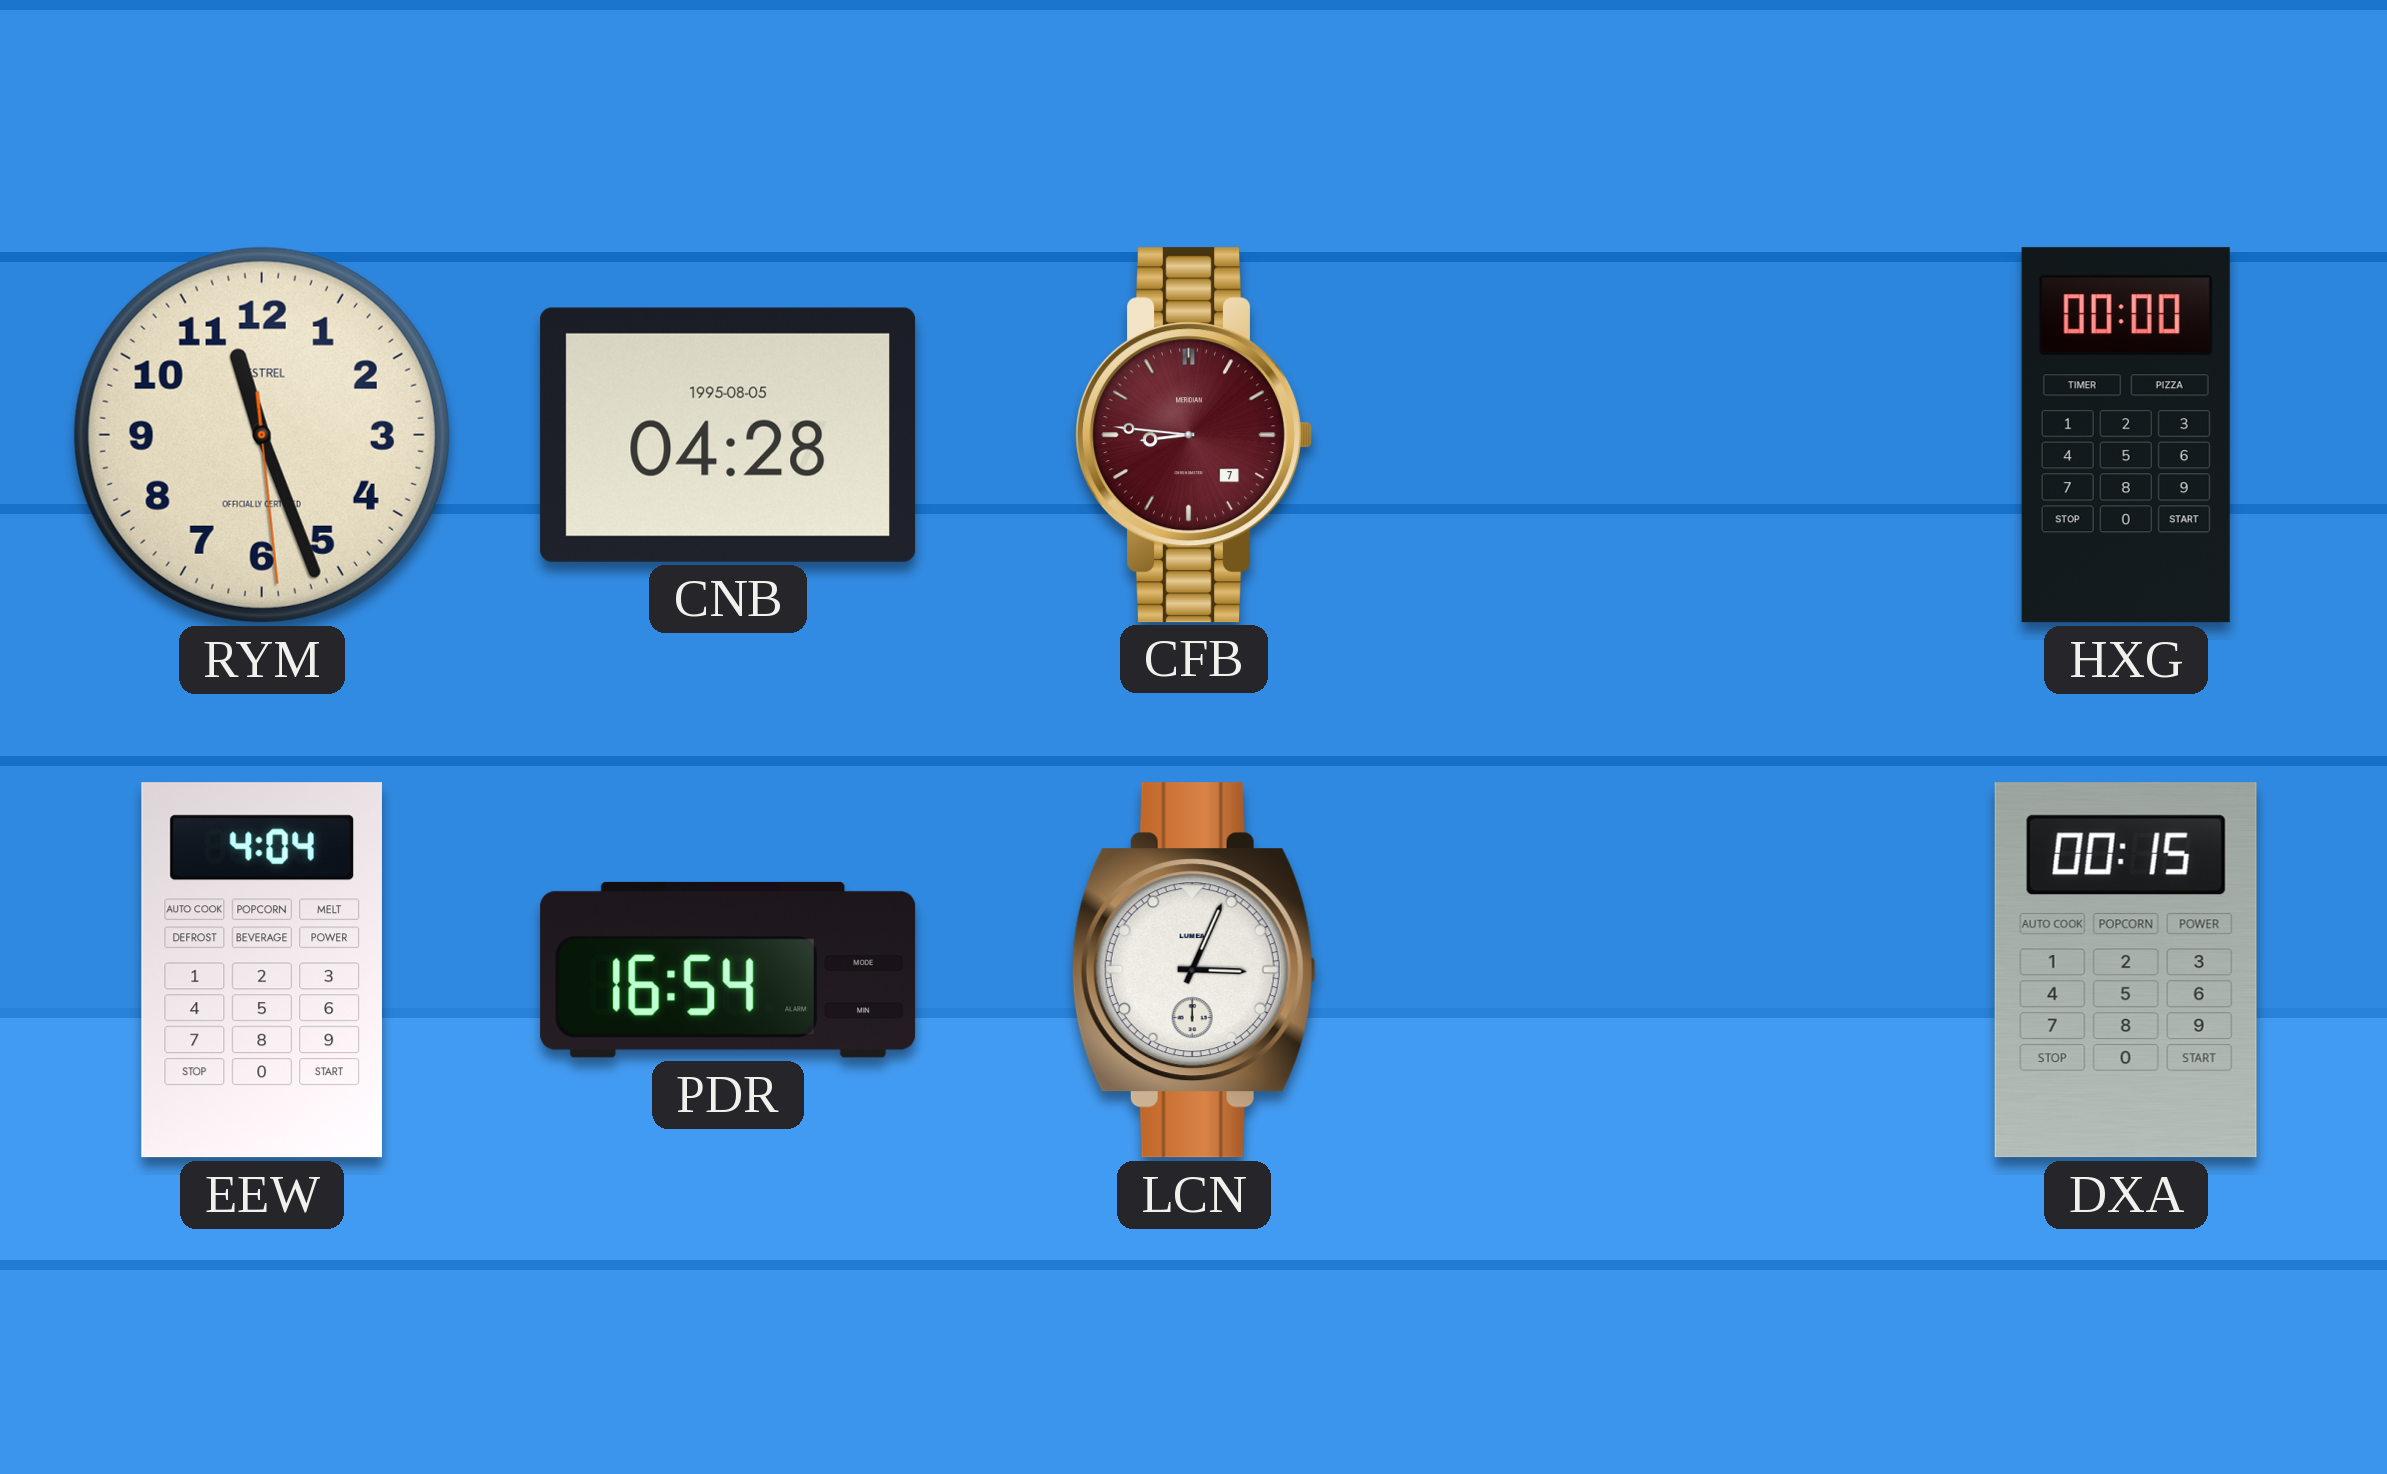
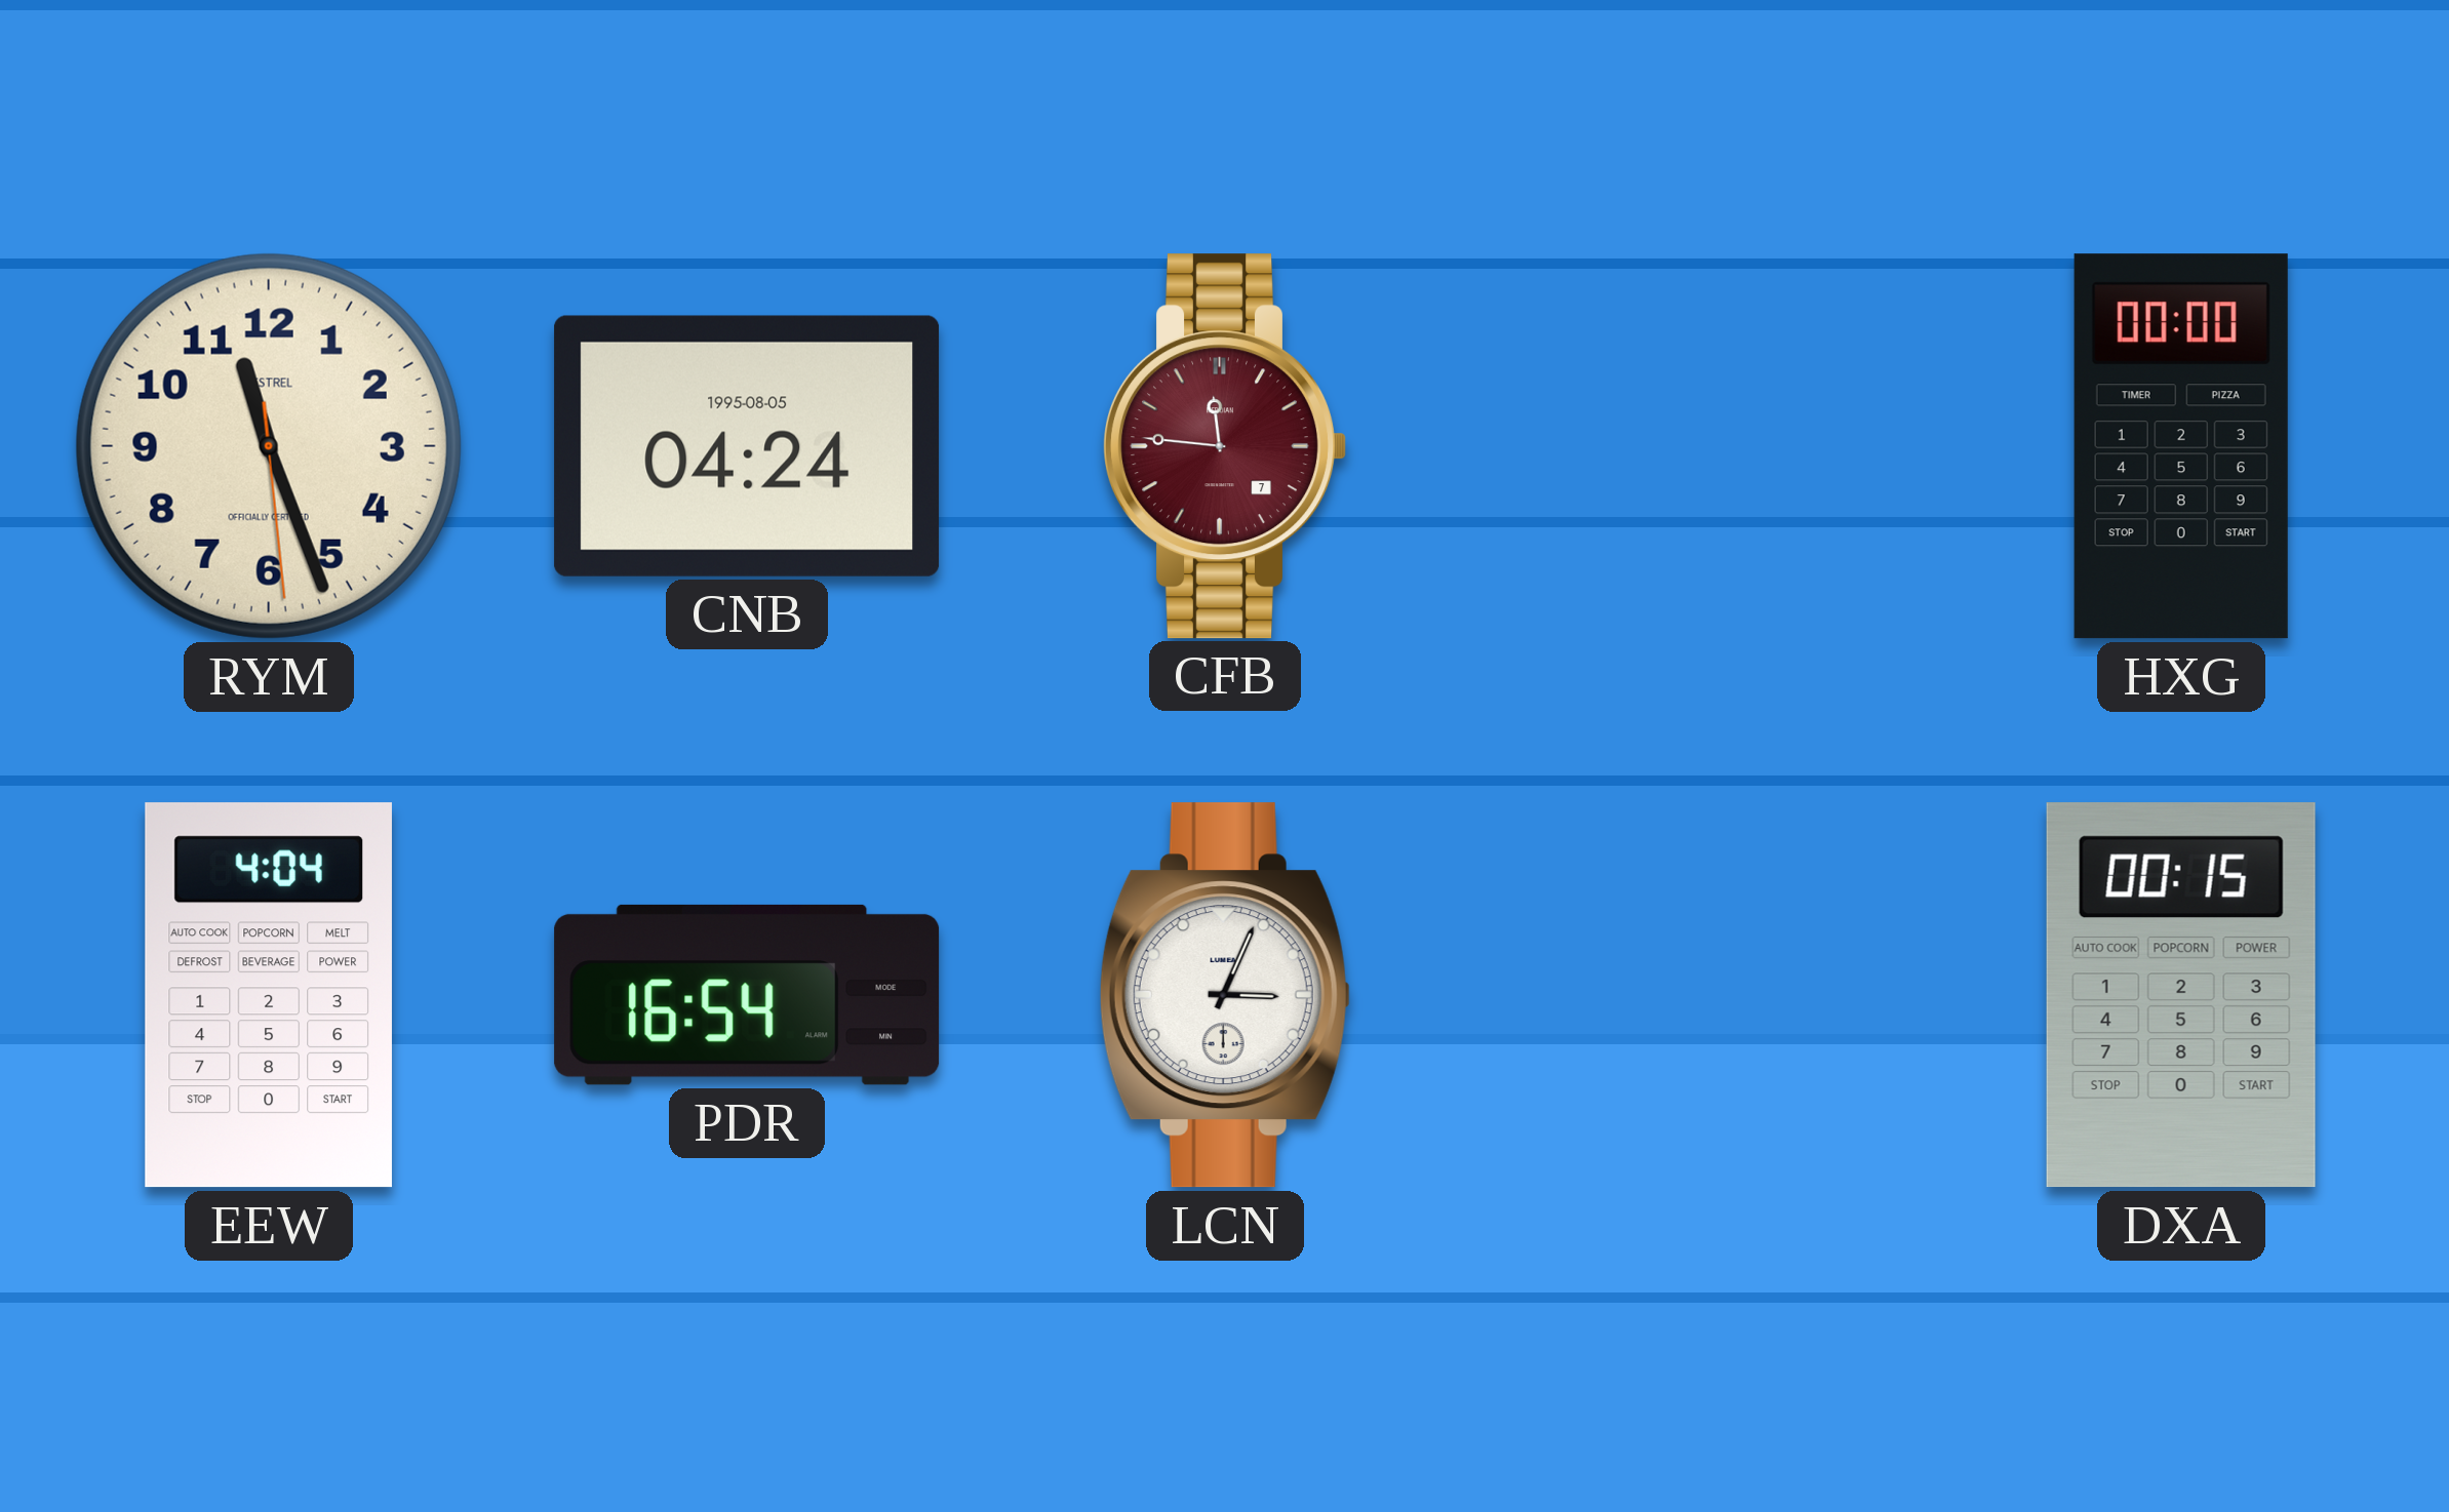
CNB: 04:28 -> 04:24
CFB: 8:46 -> 11:46
